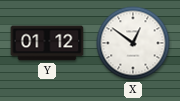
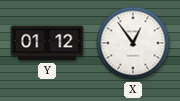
X: 12:51 -> 12:54
